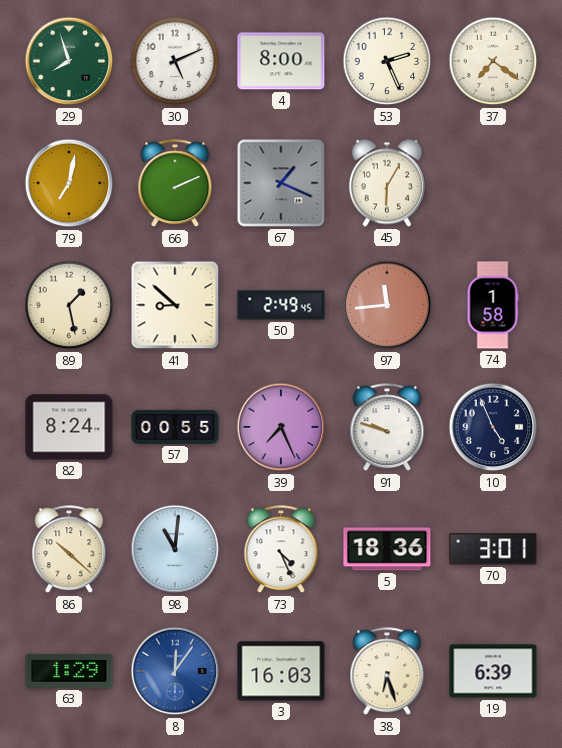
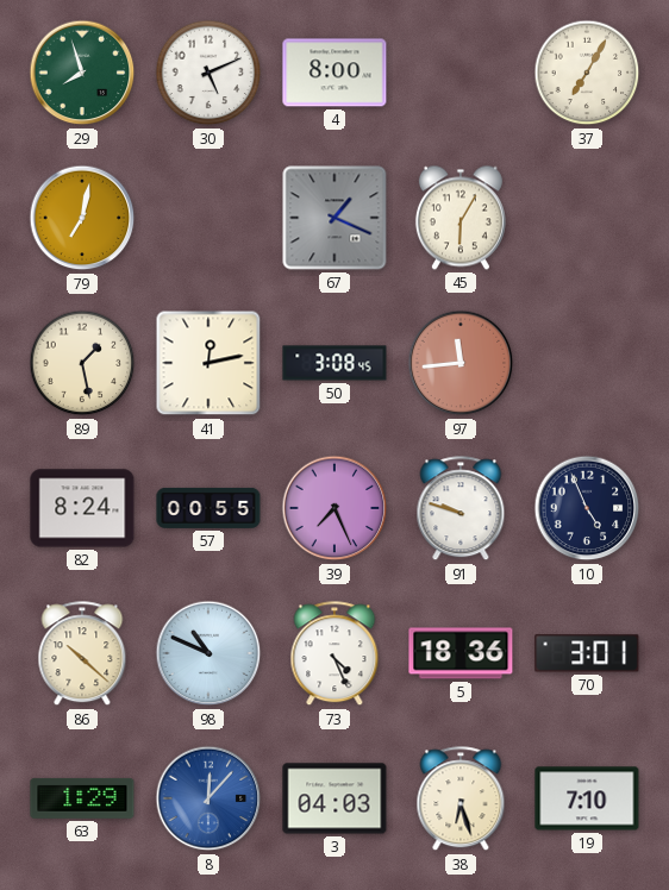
53: 2:26 -> none
37: 7:21 -> 7:05
66: 2:11 -> none
41: 8:52 -> 12:13
50: 2:49 -> 3:08
74: 1:58 -> none
98: 11:01 -> 10:49
8: 12:06 -> 12:07
3: 16:03 -> 04:03
19: 6:39 -> 7:10
